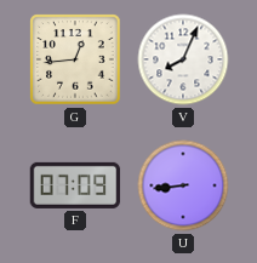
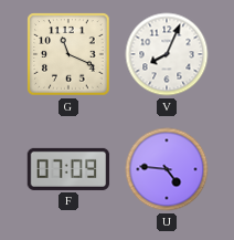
G: 12:44 -> 11:19
U: 8:44 -> 4:46
